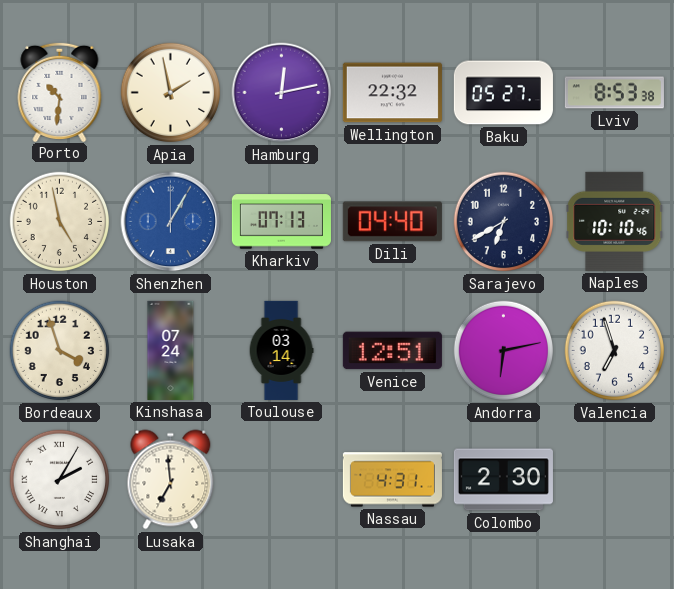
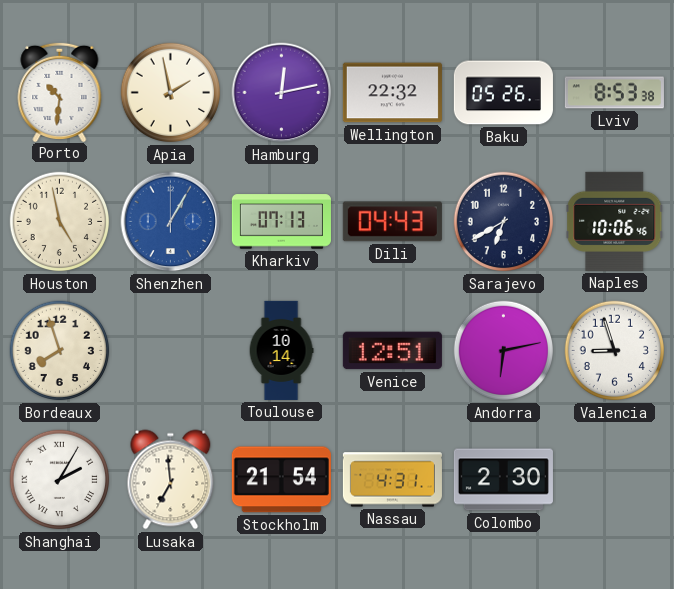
Baku: 05:27 -> 05:26
Dili: 04:40 -> 04:43
Naples: 10:10 -> 10:06
Bordeaux: 3:57 -> 7:57
Kinshasa: 07:24 -> none
Toulouse: 03:14 -> 10:14
Valencia: 6:57 -> 8:57
Stockholm: none -> 21:54
